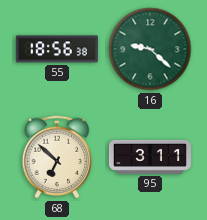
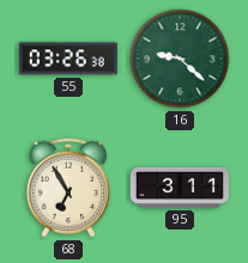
55: 18:56 -> 03:26
68: 6:52 -> 6:55
